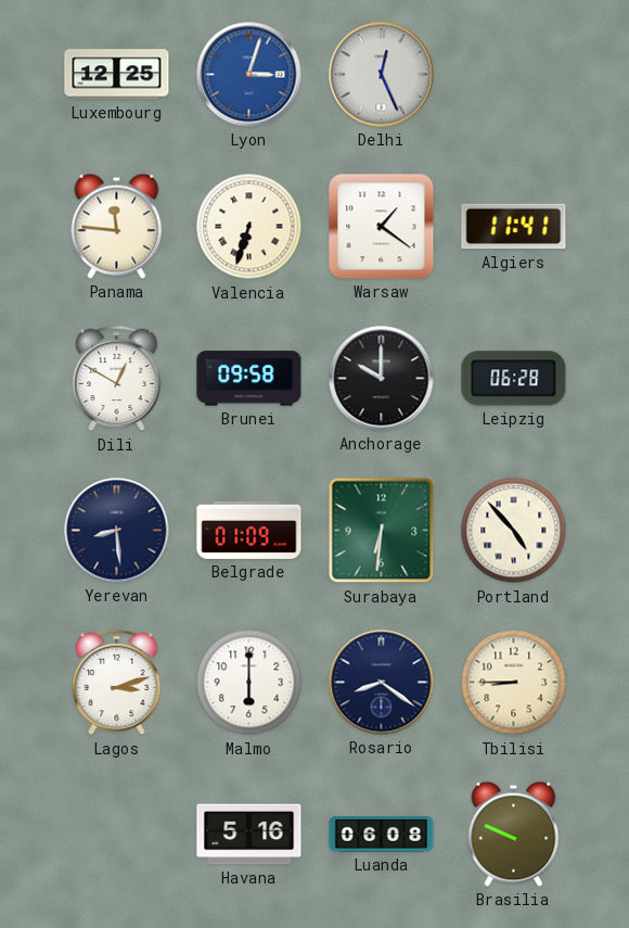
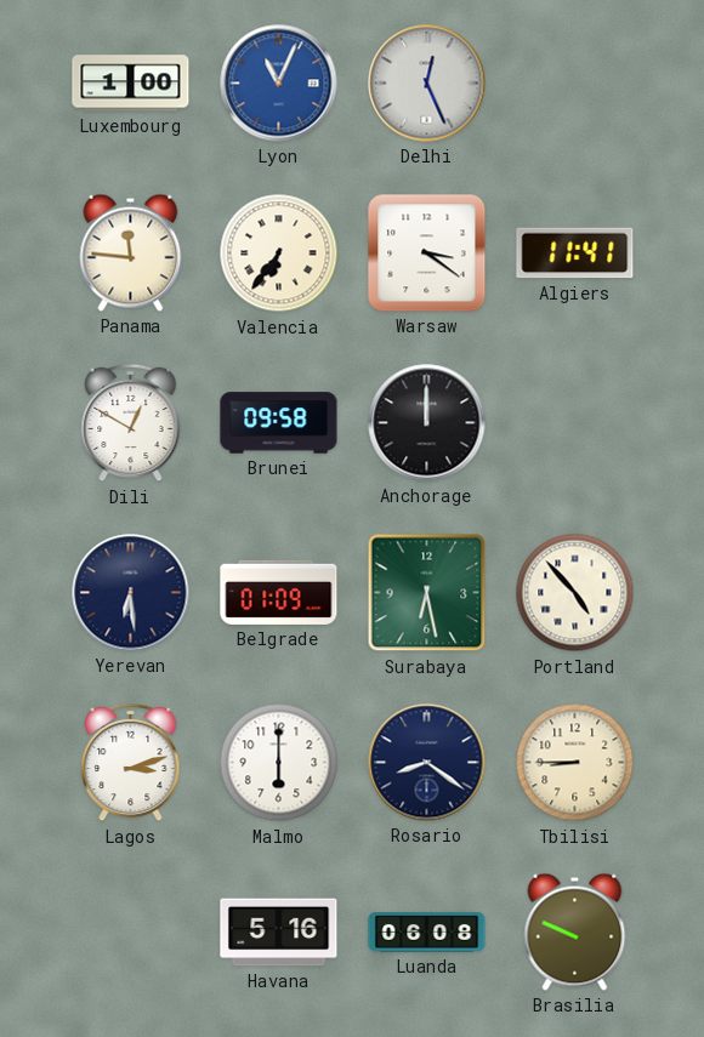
Luxembourg: 12:25 -> 1:00
Lyon: 3:03 -> 11:04
Valencia: 6:33 -> 6:36
Warsaw: 1:21 -> 3:21
Anchorage: 10:00 -> 12:00
Leipzig: 06:28 -> none
Yerevan: 8:29 -> 6:29
Surabaya: 6:31 -> 6:28
